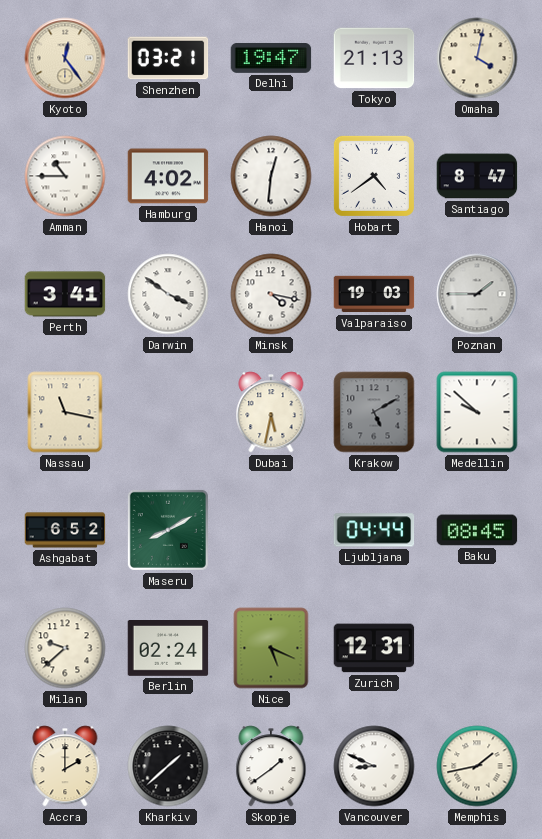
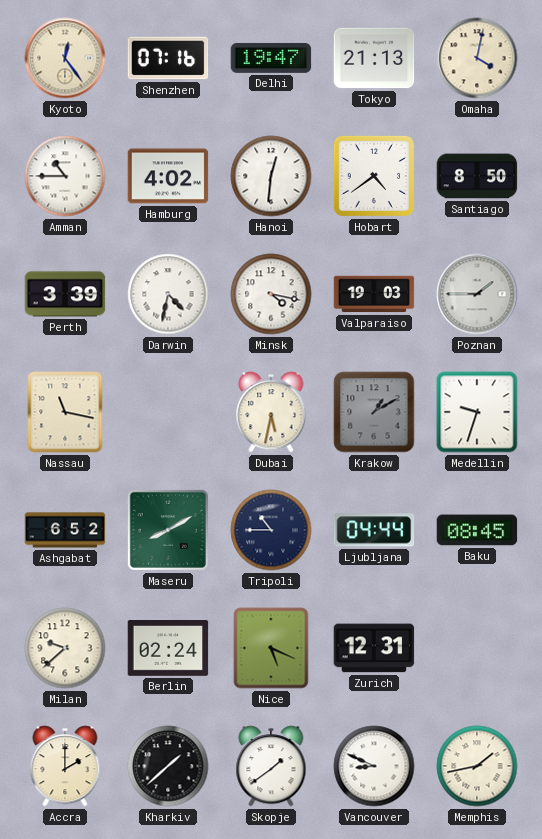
Shenzhen: 03:21 -> 07:16
Santiago: 8:47 -> 8:50
Perth: 3:41 -> 3:39
Darwin: 3:51 -> 4:32
Krakow: 5:10 -> 1:10
Medellin: 9:52 -> 9:33
Tripoli: none -> 10:45
